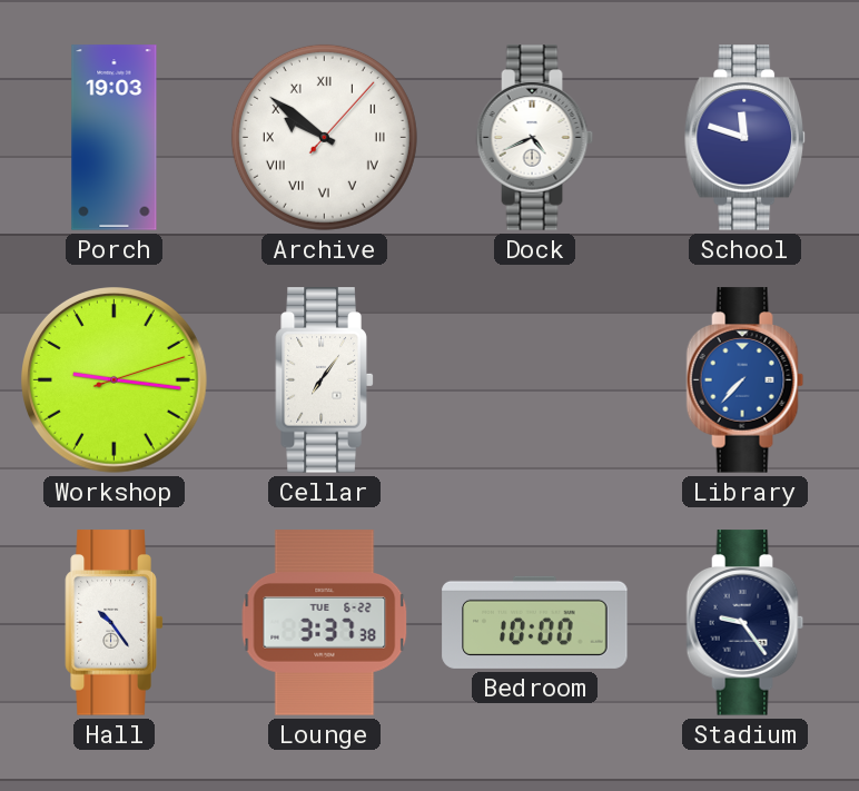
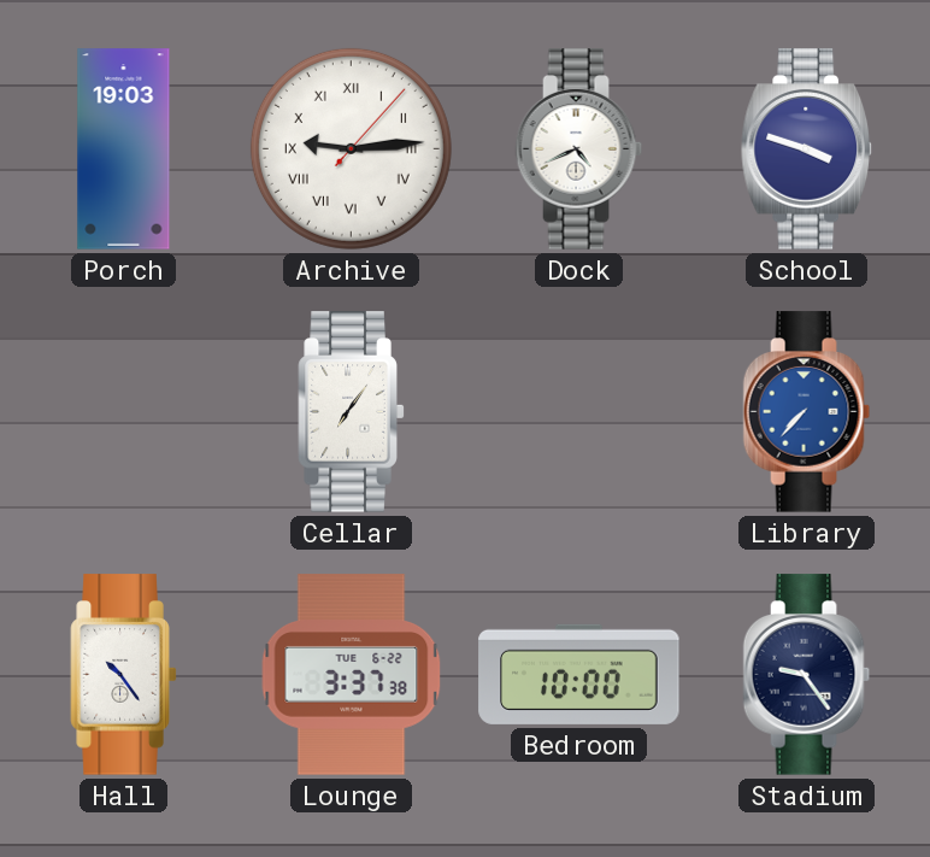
Archive: 9:51 -> 9:14
School: 11:48 -> 3:48
Workshop: 9:16 -> none
